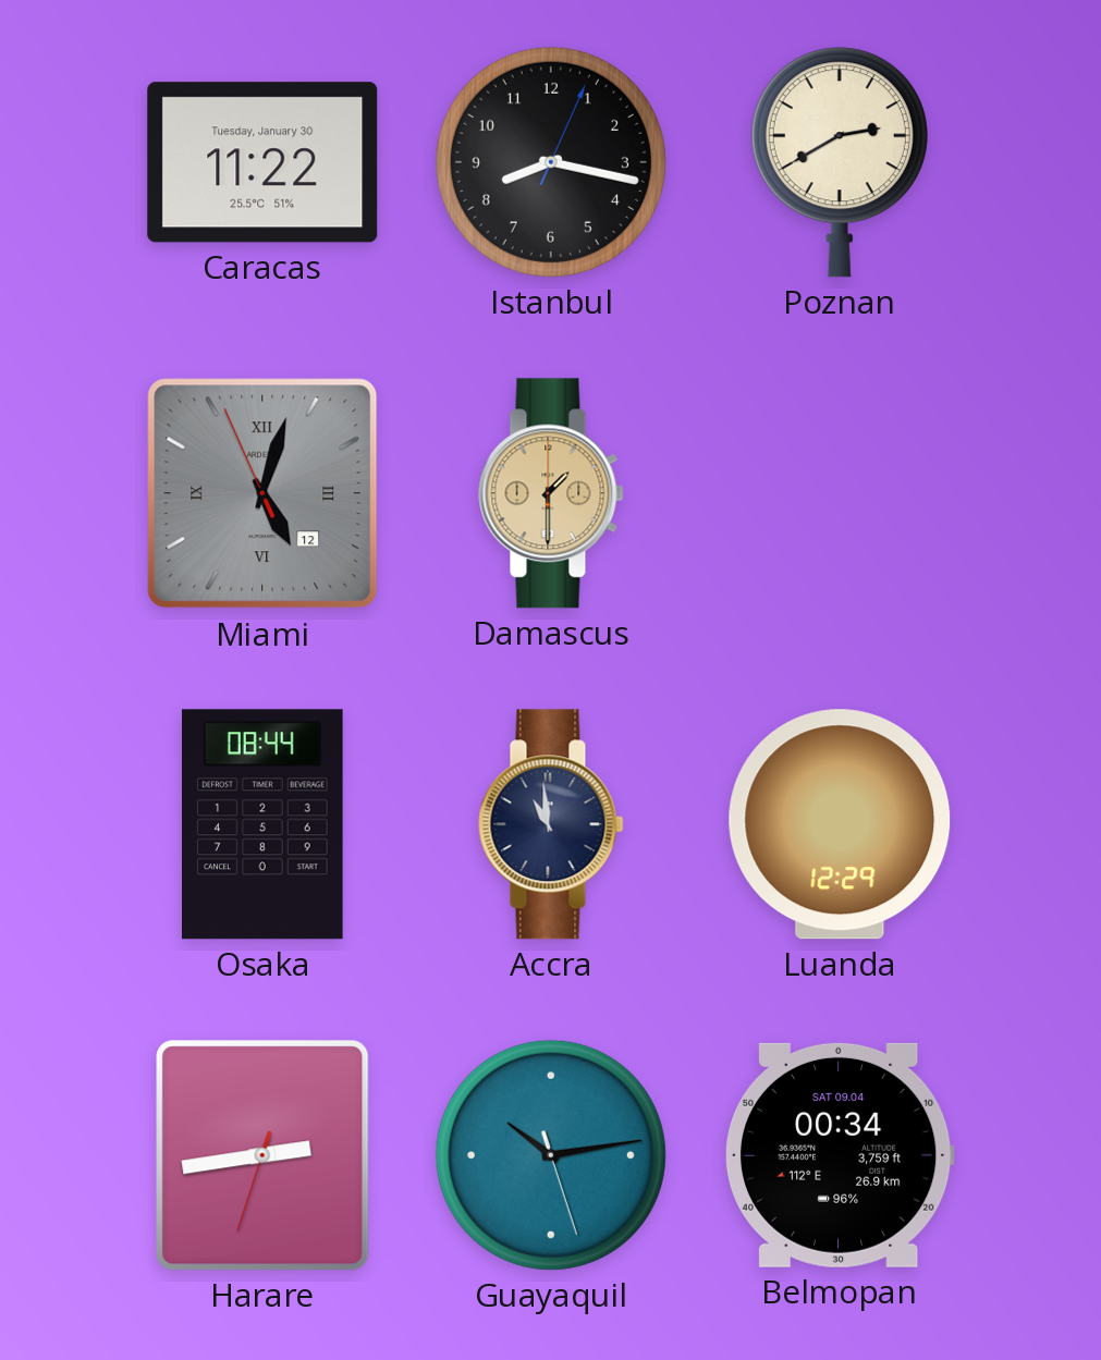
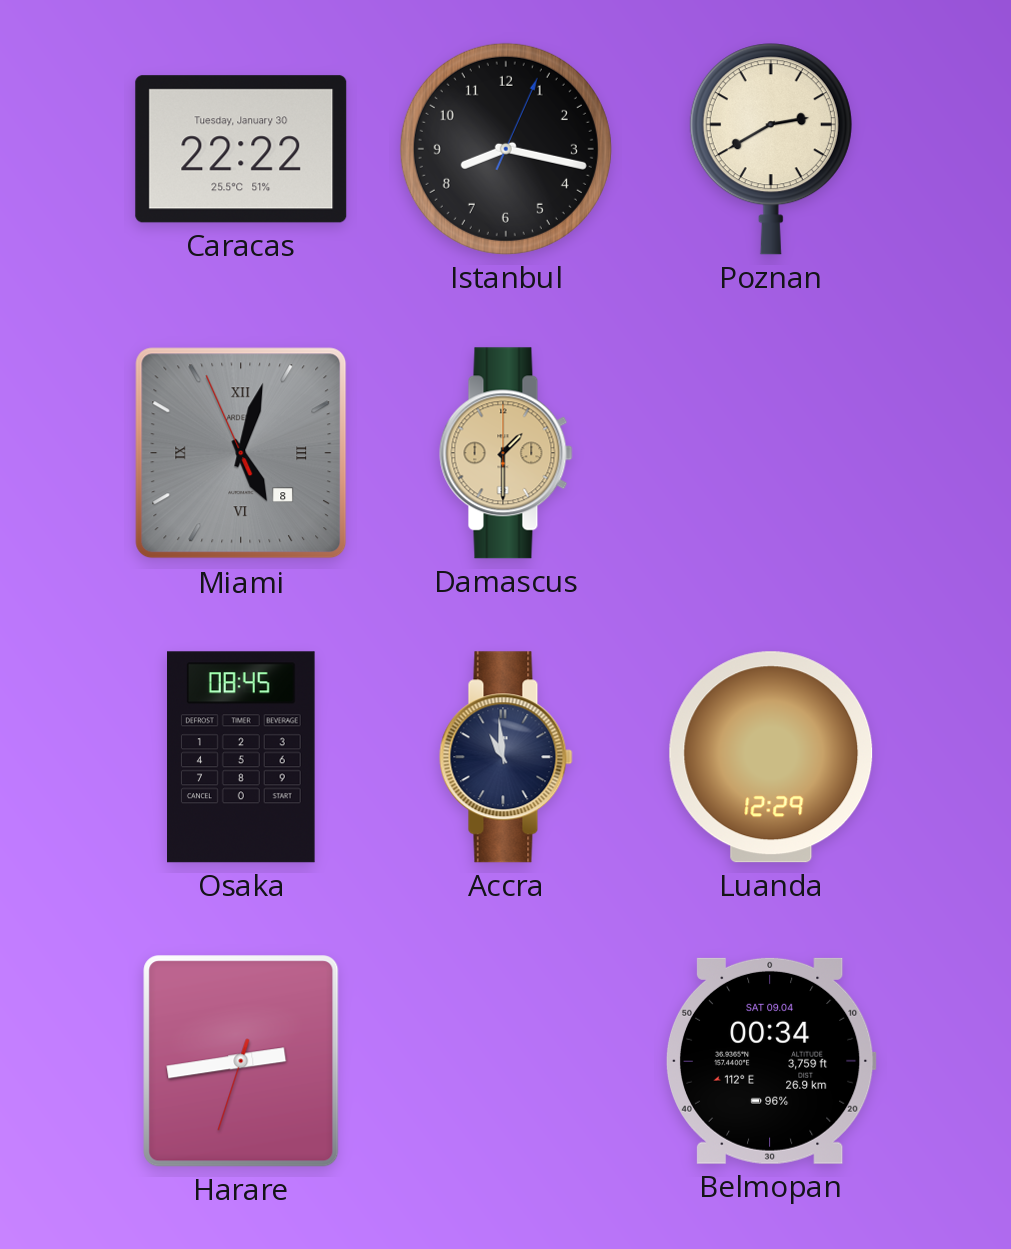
Caracas: 11:22 -> 22:22
Miami date: 12 -> 8
Osaka: 08:44 -> 08:45
Guayaquil: 10:13 -> none
